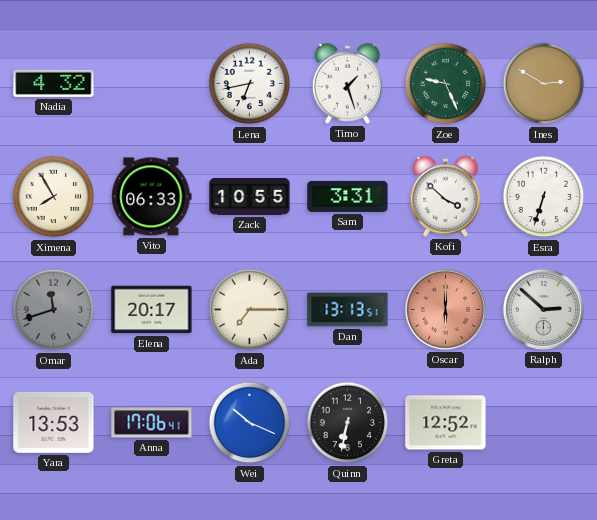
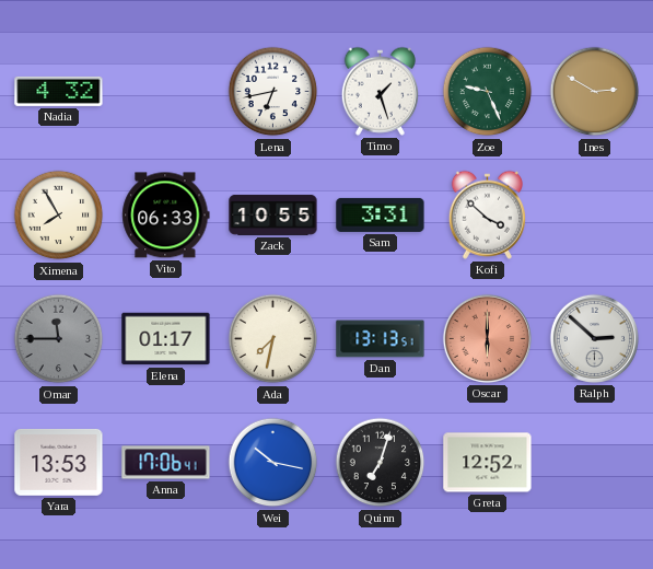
Esra: 6:33 -> none
Omar: 11:42 -> 11:45
Elena: 20:17 -> 01:17
Ada: 7:15 -> 7:32
Wei: 10:19 -> 10:17
Quinn: 6:32 -> 7:03
